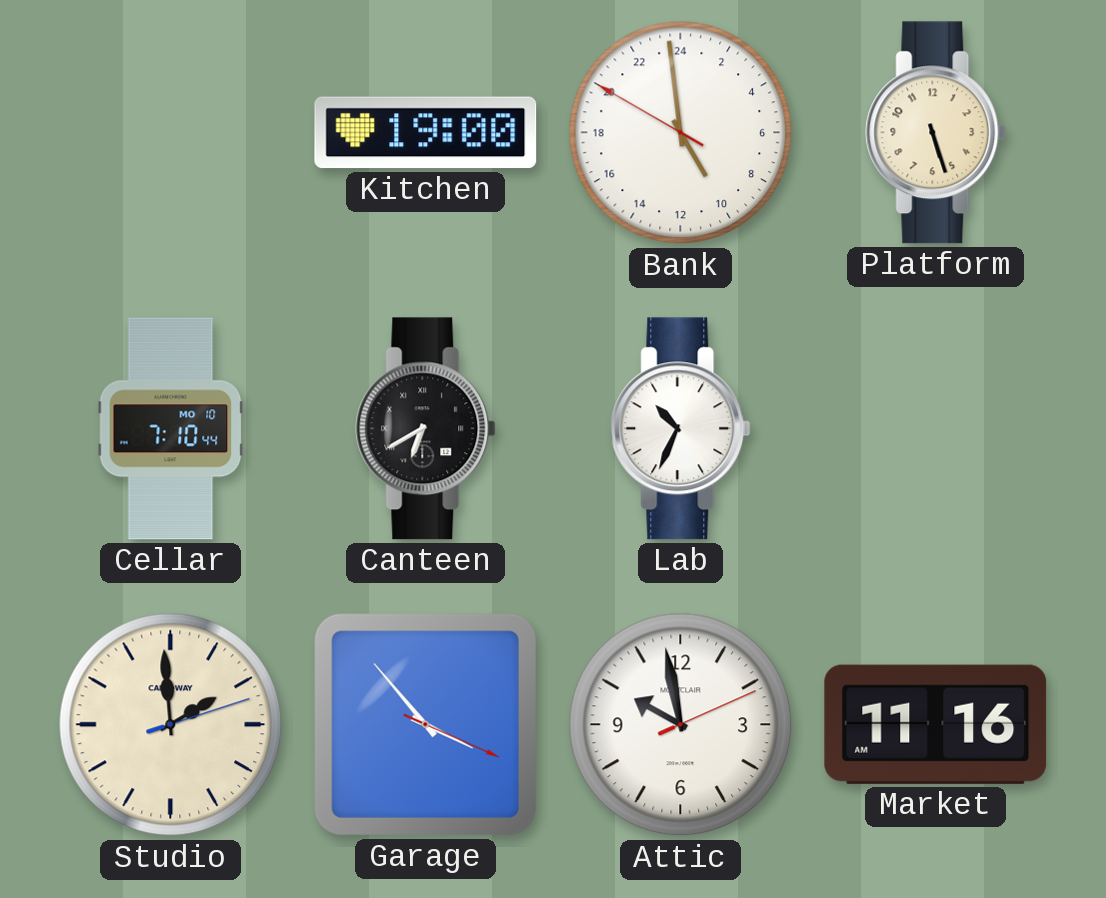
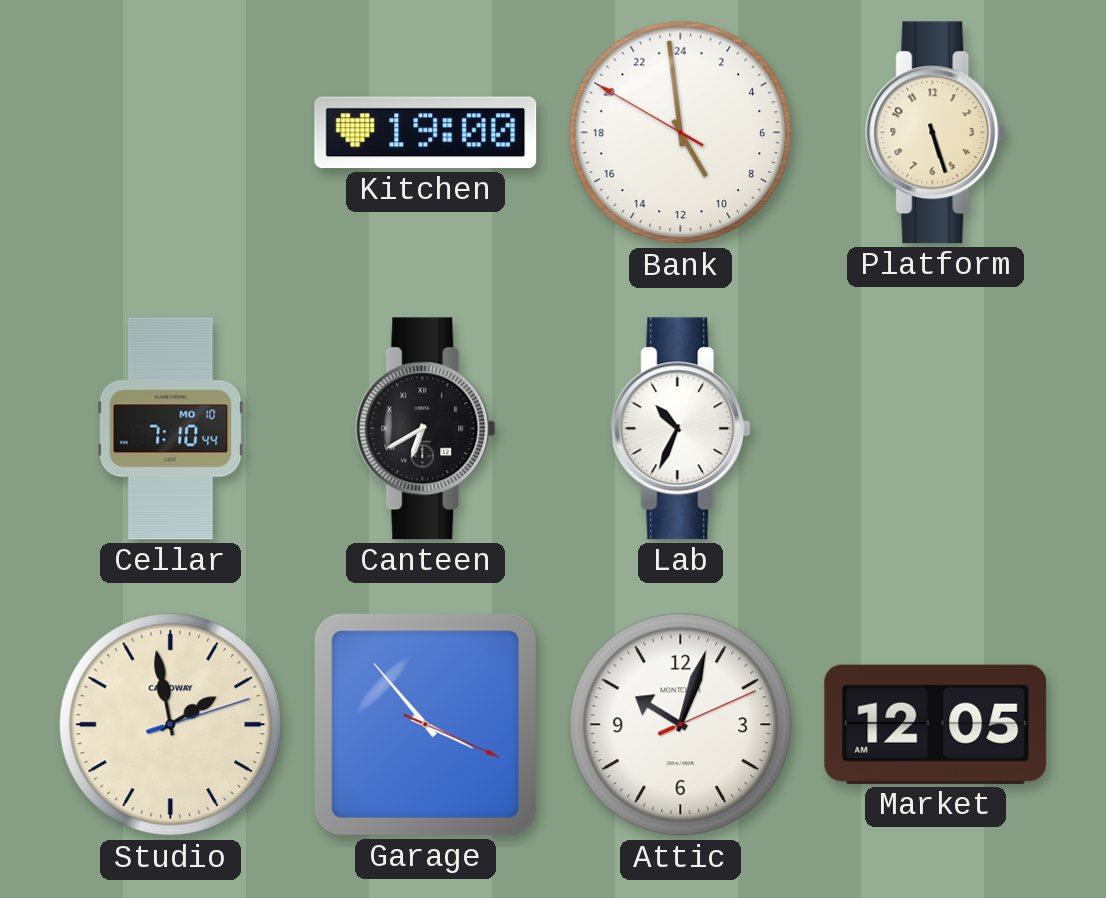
Studio: 1:59 -> 1:58
Attic: 9:58 -> 10:03
Market: 11:16 -> 12:05
